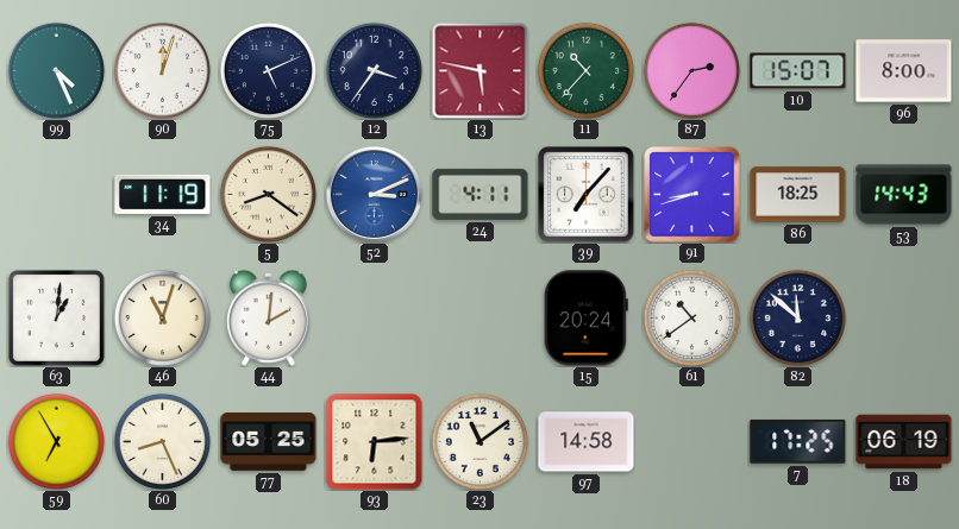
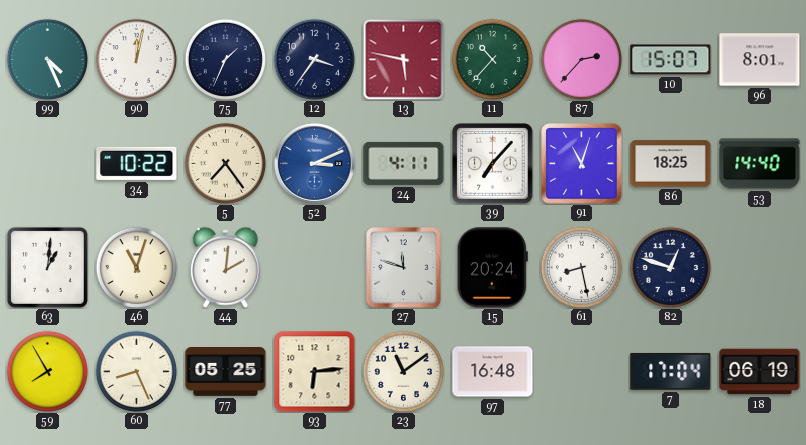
90: 12:03 -> 12:02
75: 5:11 -> 1:34
87: 2:36 -> 2:37
96: 8:00 -> 8:01
34: 11:19 -> 10:22
5: 8:21 -> 7:24
91: 8:42 -> 11:03
53: 14:43 -> 14:40
27: none -> 11:48
61: 10:39 -> 8:28
82: 11:52 -> 12:48
59: 6:55 -> 7:55
97: 14:58 -> 16:48
7: 17:25 -> 17:04
